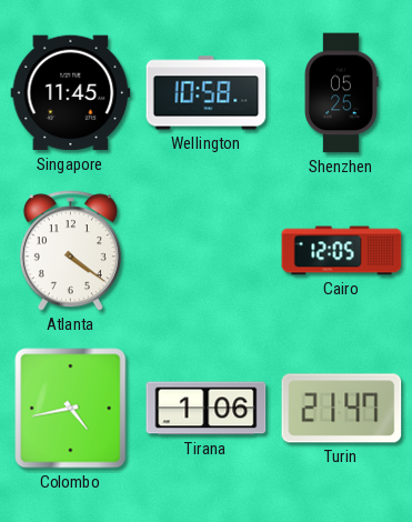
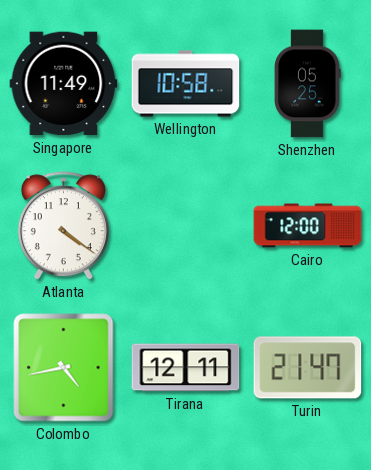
Singapore: 11:45 -> 11:49
Cairo: 12:05 -> 12:00
Tirana: 1:06 -> 12:11
